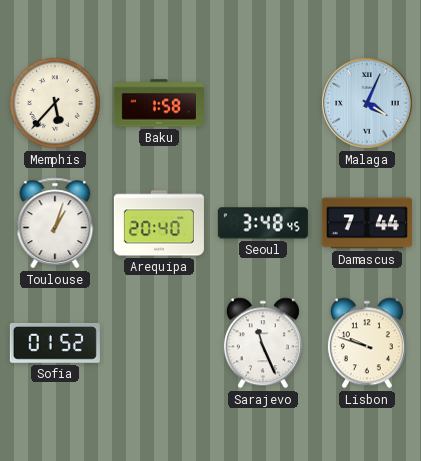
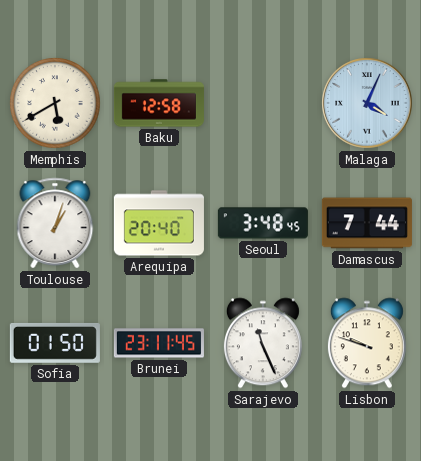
Memphis: 5:37 -> 5:40
Baku: 1:58 -> 12:58
Sofia: 01:52 -> 01:50
Brunei: none -> 23:11
